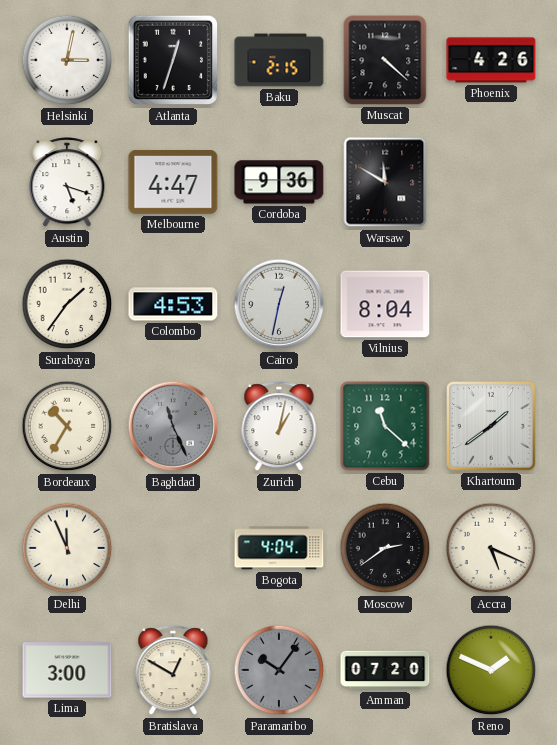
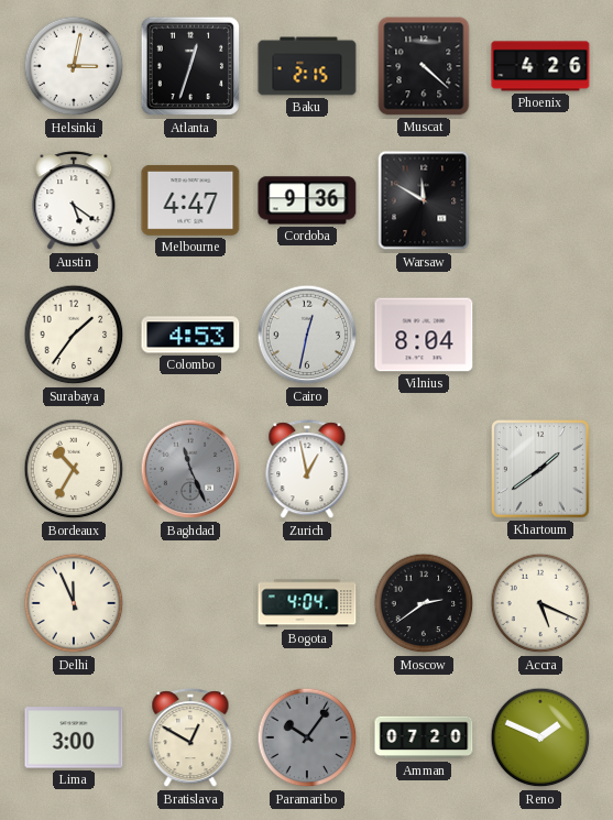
Austin: 5:18 -> 5:21
Zurich: 1:02 -> 12:58
Cebu: 11:22 -> none
